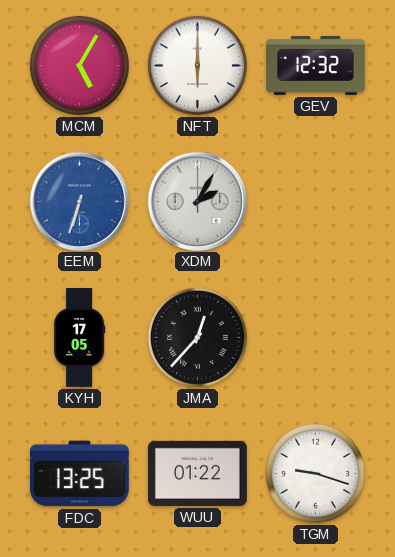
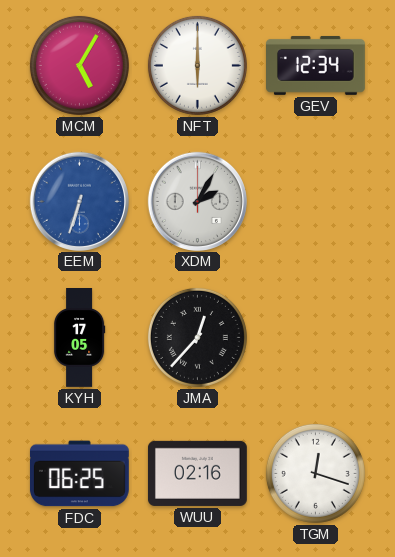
GEV: 12:32 -> 12:34
FDC: 13:25 -> 06:25
WUU: 01:22 -> 02:16
TGM: 9:18 -> 12:18
